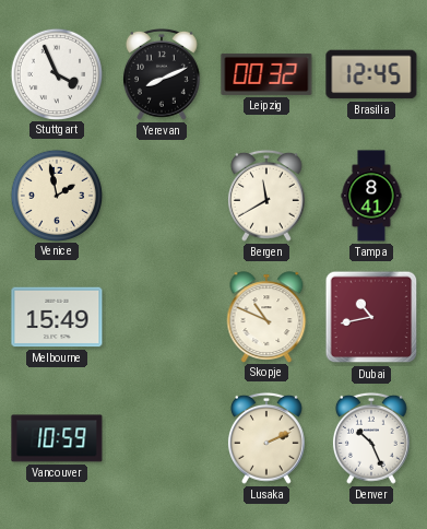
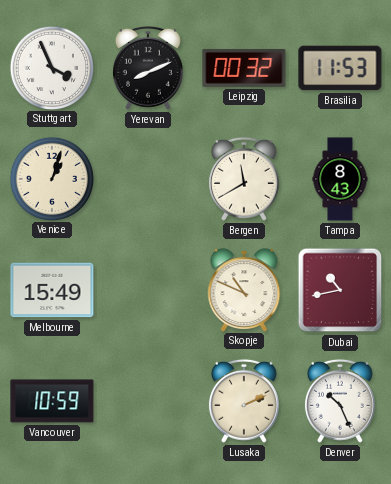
Brasilia: 12:45 -> 11:53
Venice: 1:58 -> 1:03
Tampa: 8:41 -> 8:43
